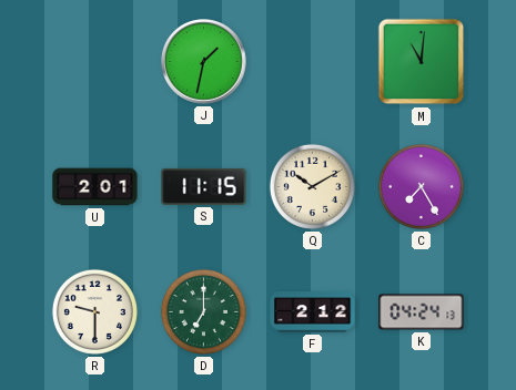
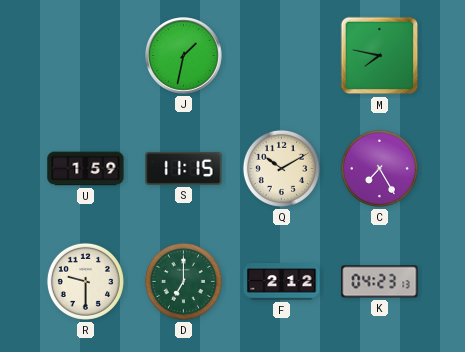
M: 11:01 -> 7:47
U: 2:01 -> 1:59
K: 04:24 -> 04:23
